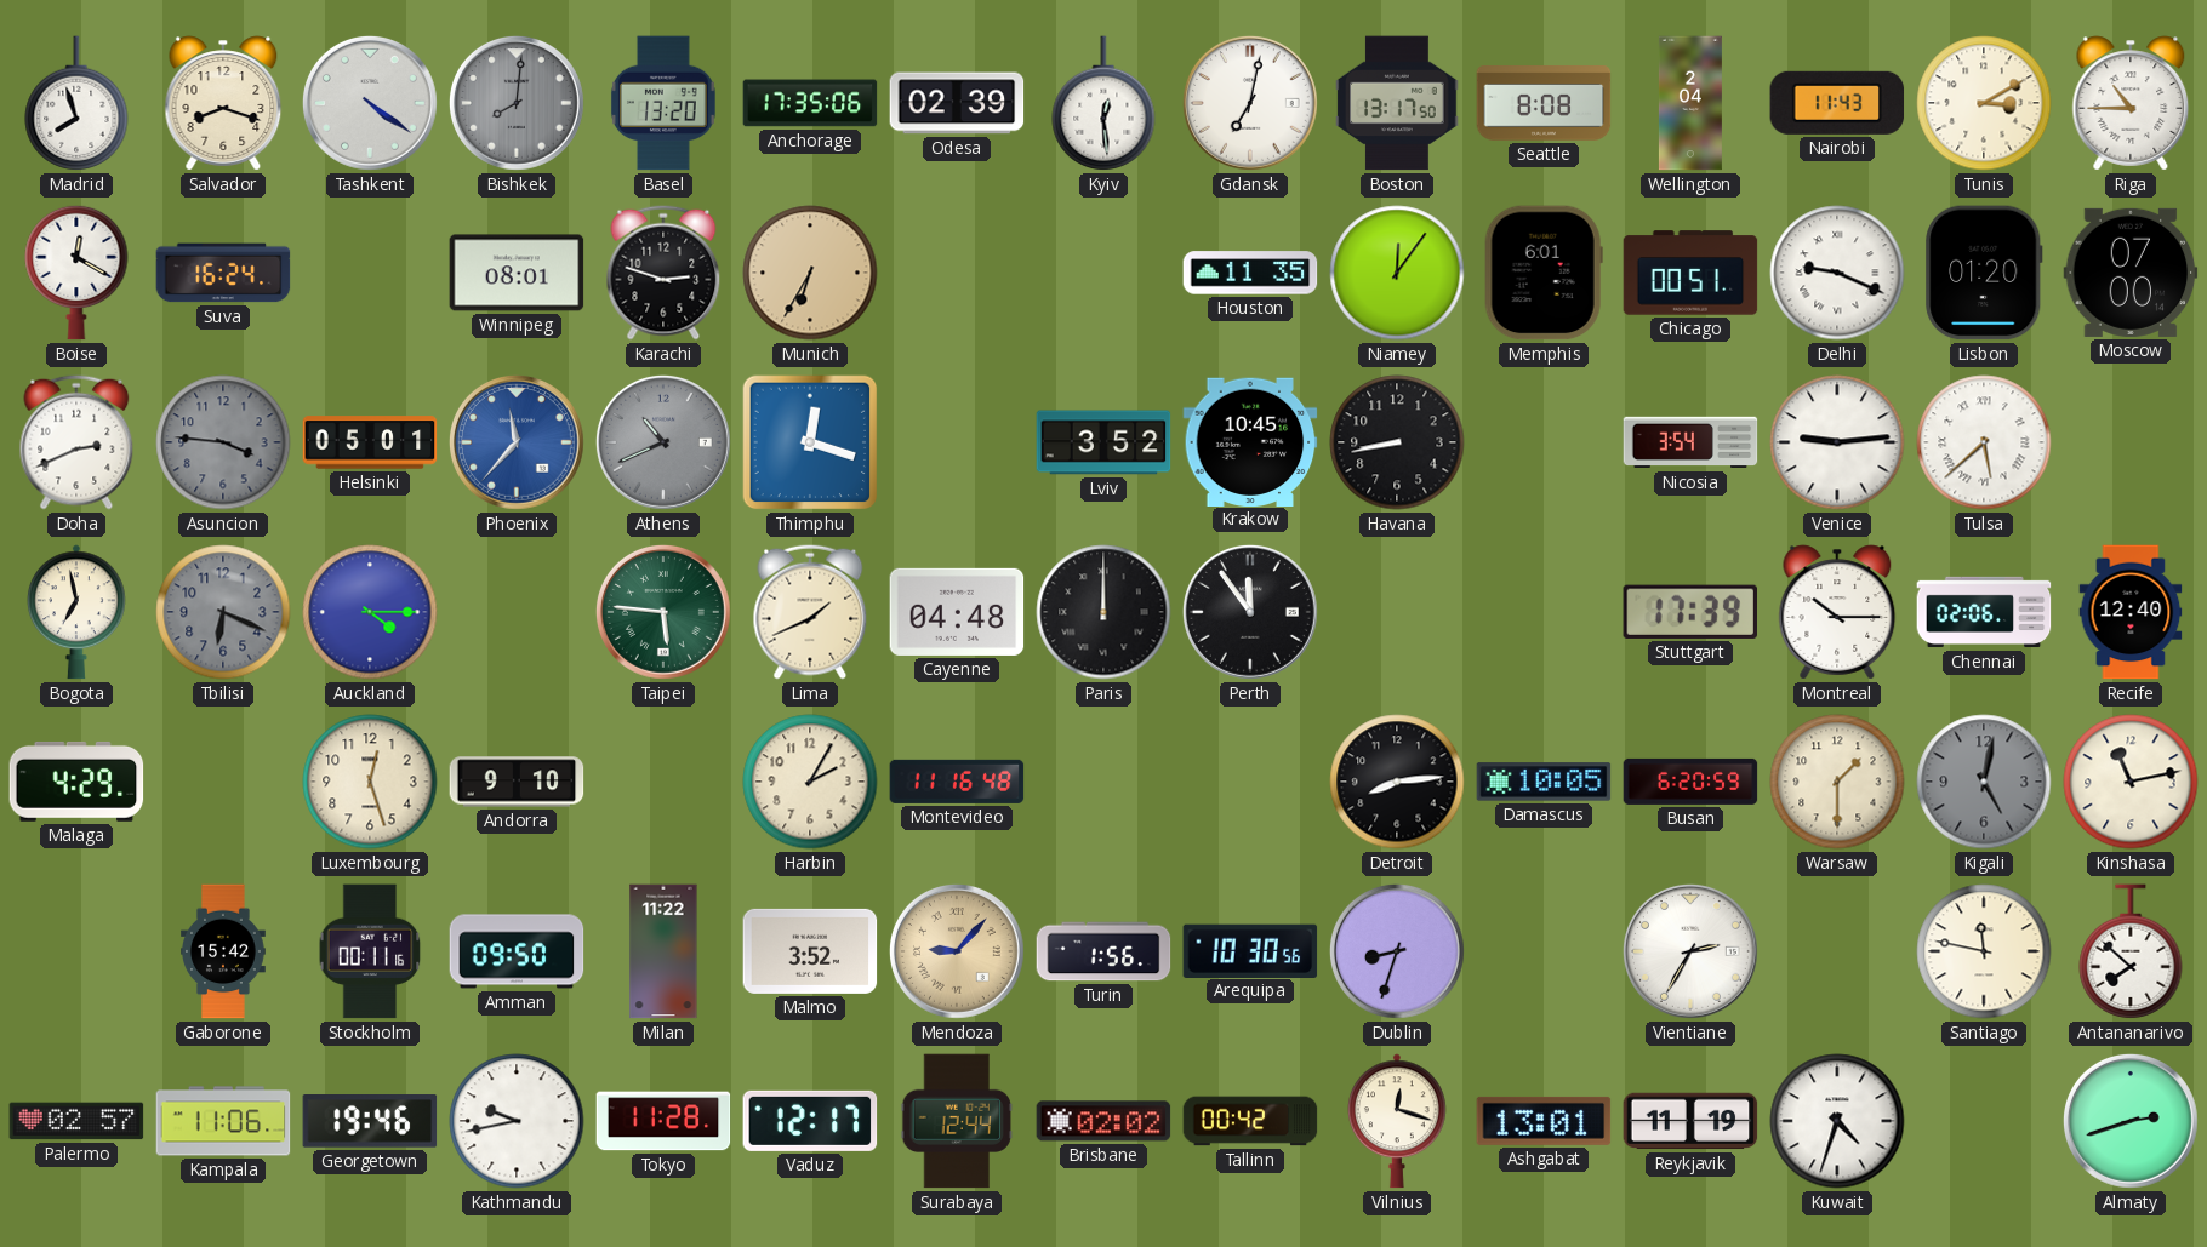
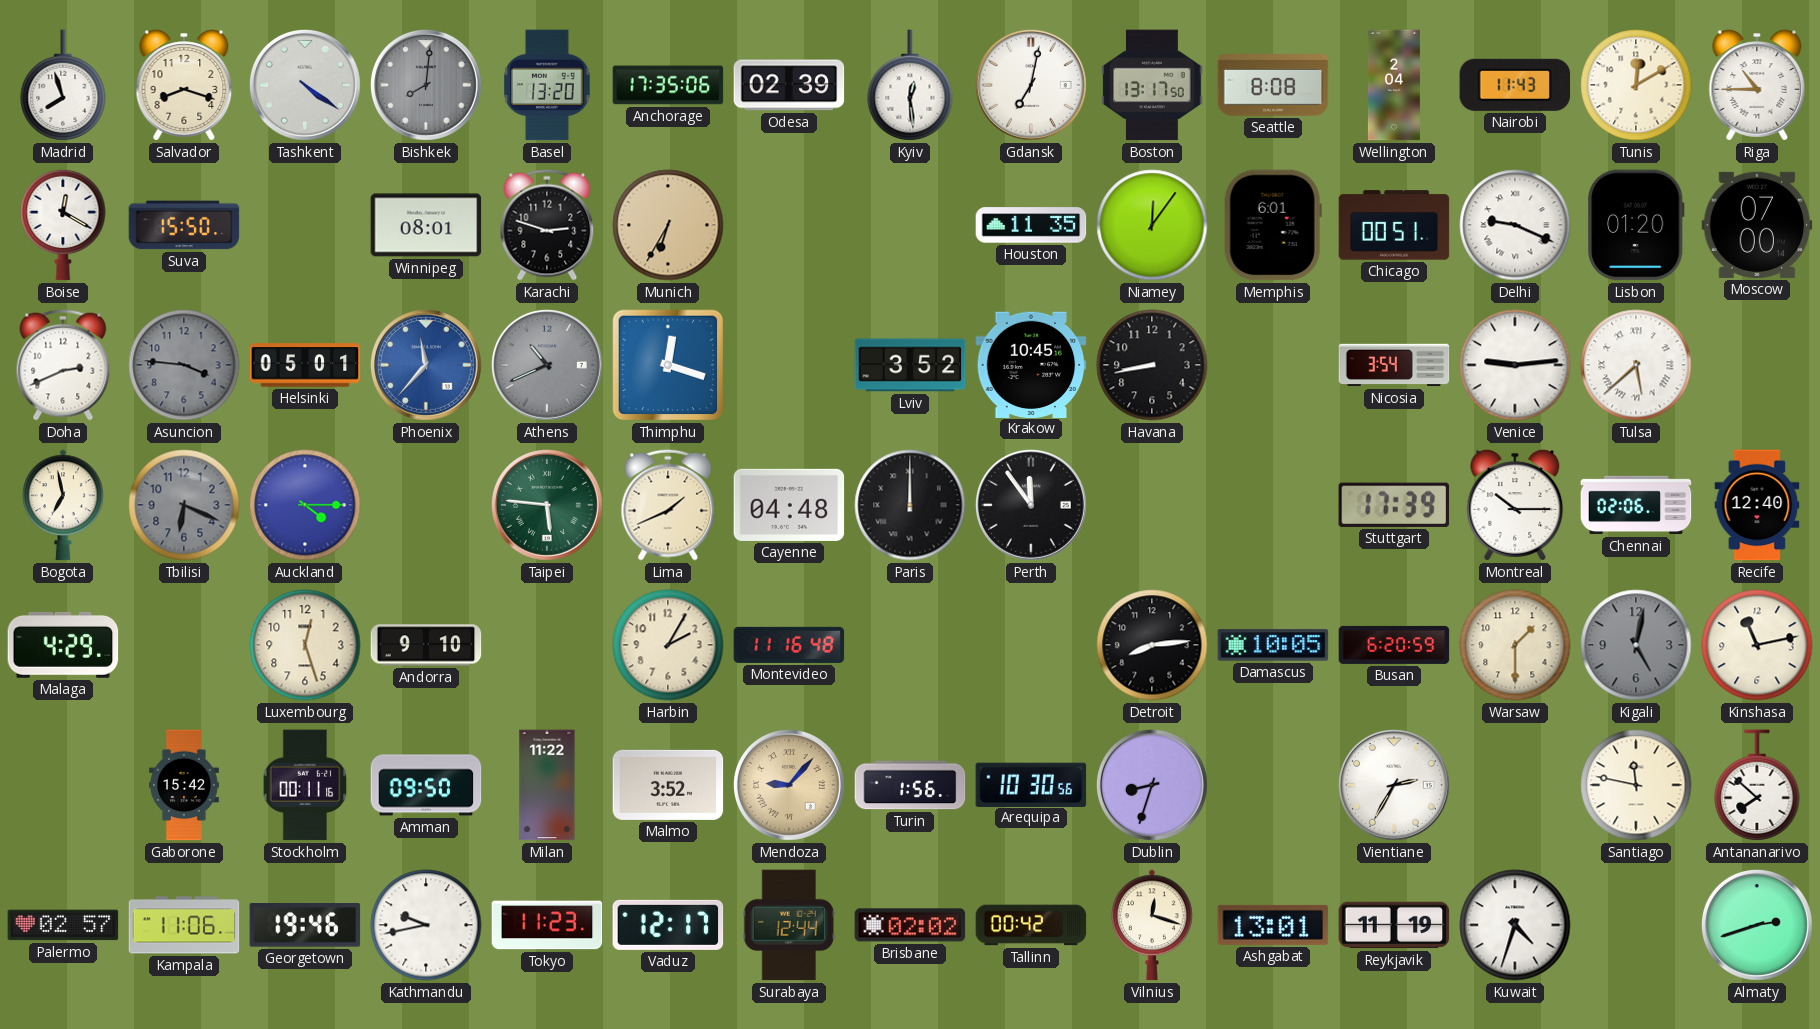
Tunis: 3:10 -> 12:10
Suva: 16:24 -> 15:50
Tokyo: 11:28 -> 11:23
